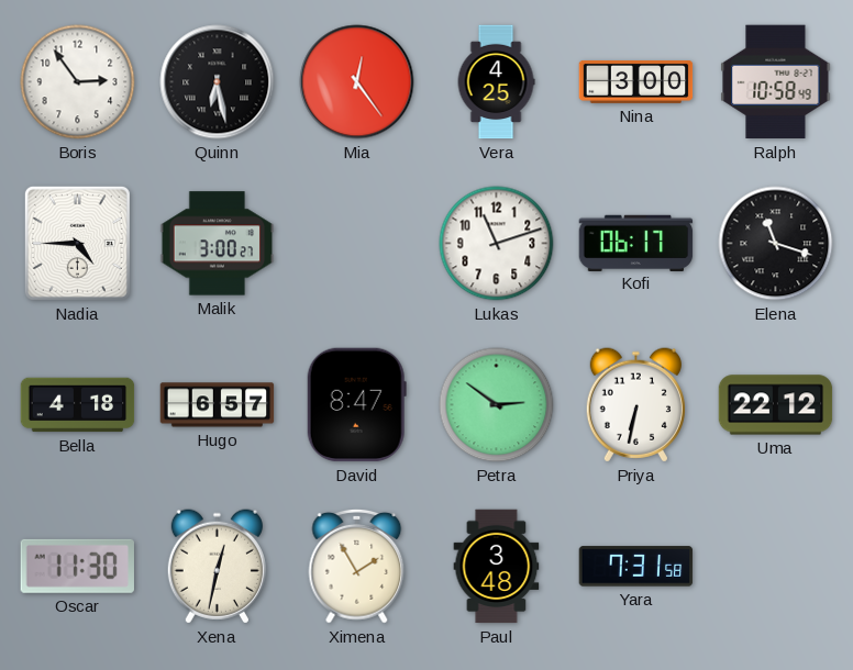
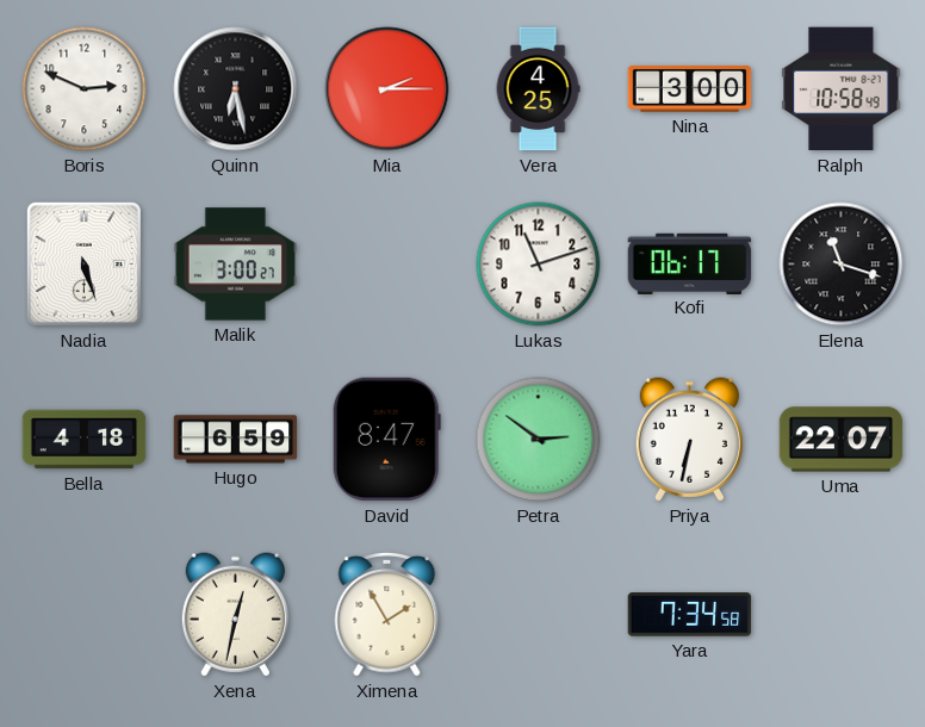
Boris: 2:54 -> 2:49
Mia: 12:24 -> 2:15
Nadia: 4:45 -> 5:27
Hugo: 6:57 -> 6:59
Uma: 22:12 -> 22:07
Oscar: 11:30 -> none
Paul: 3:48 -> none
Yara: 7:31 -> 7:34
